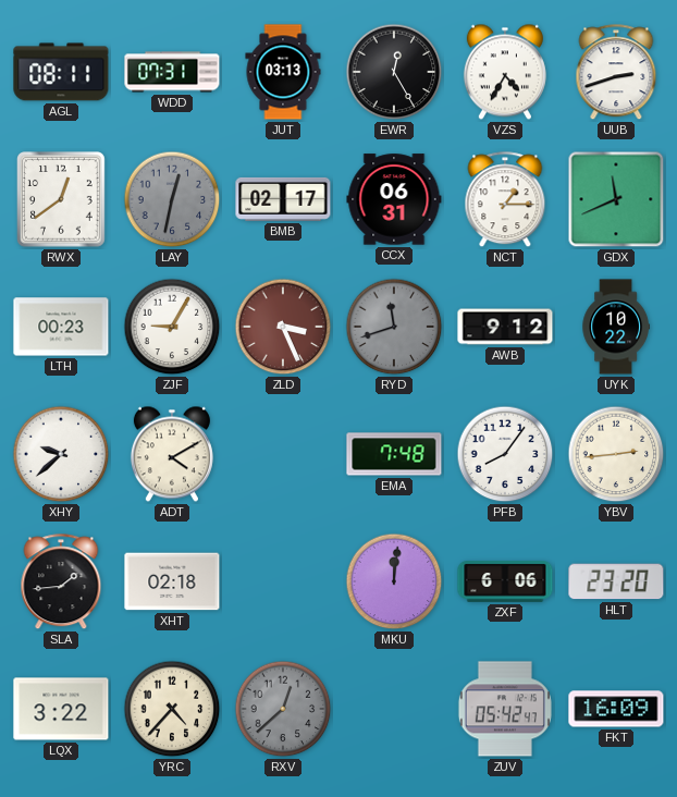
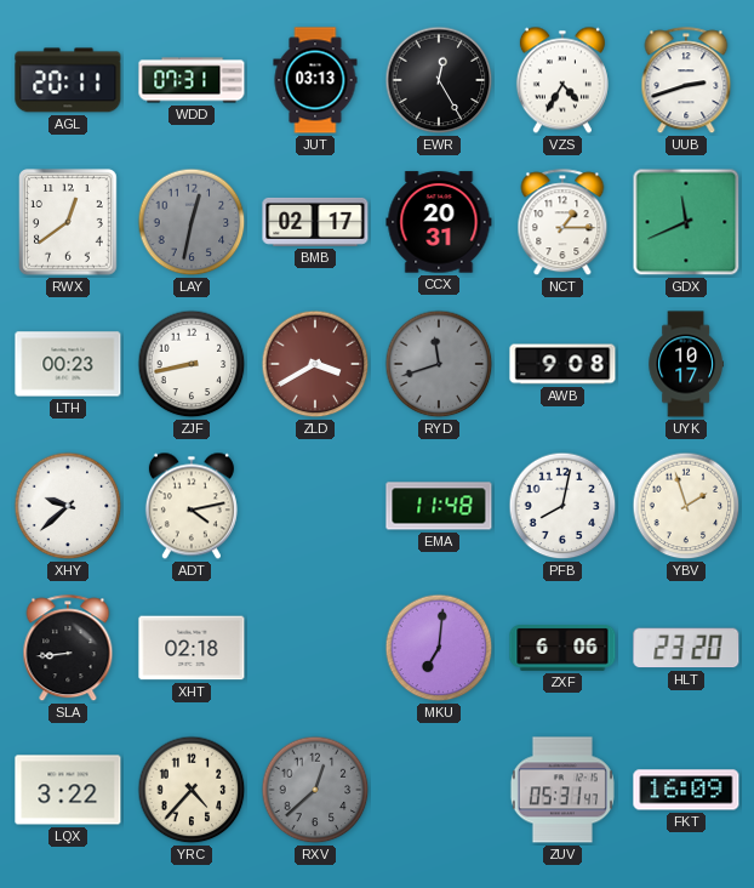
AGL: 08:11 -> 20:11
CCX: 06:31 -> 20:31
ZJF: 9:05 -> 8:43
ZLD: 3:26 -> 3:40
AWB: 9:12 -> 9:08
UYK: 10:22 -> 10:17
ADT: 4:10 -> 4:13
EMA: 7:48 -> 11:48
PFB: 8:06 -> 8:02
YBV: 2:44 -> 1:57
SLA: 1:44 -> 8:44
MKU: 12:01 -> 7:01
ZUV: 05:42 -> 05:31
